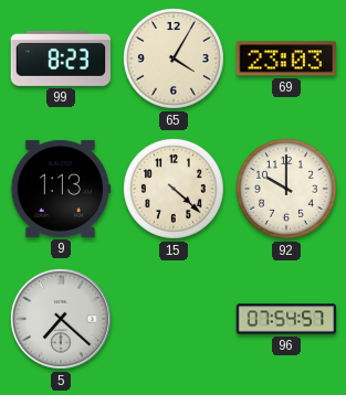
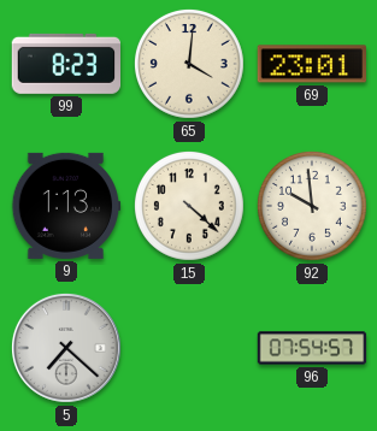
65: 4:05 -> 4:01
69: 23:03 -> 23:01
92: 10:00 -> 9:59
